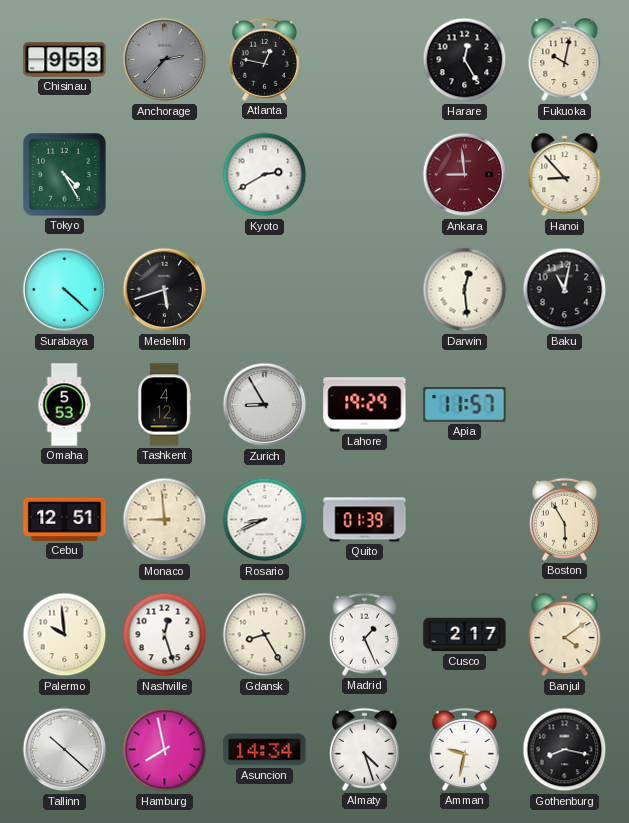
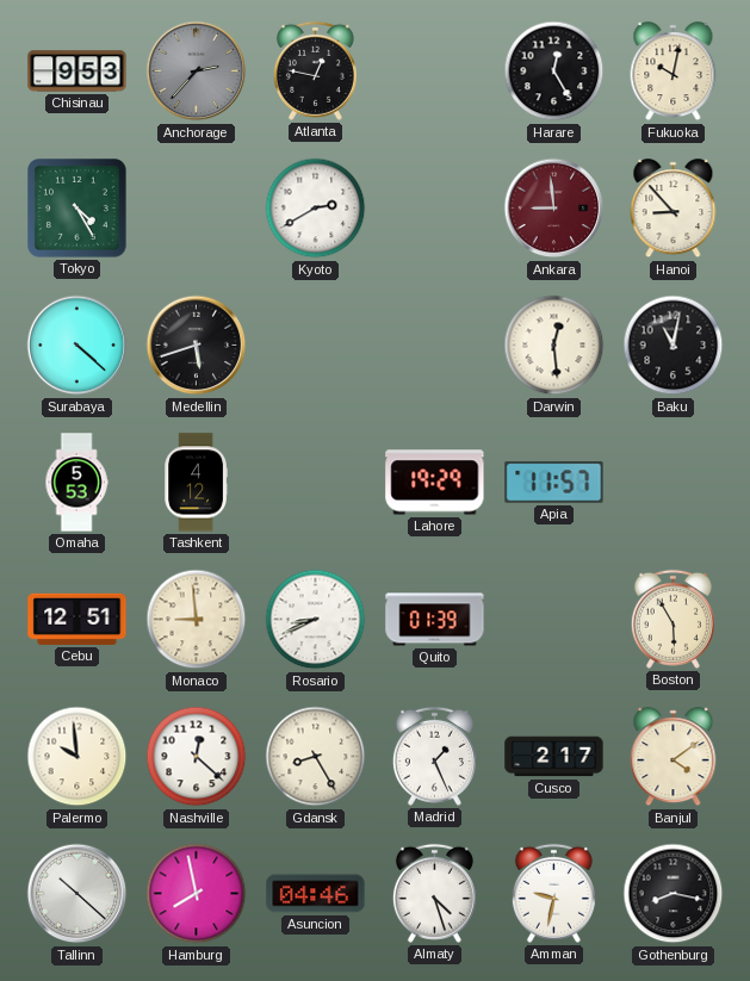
Zurich: 8:55 -> none
Nashville: 12:27 -> 12:22
Asuncion: 14:34 -> 04:46
